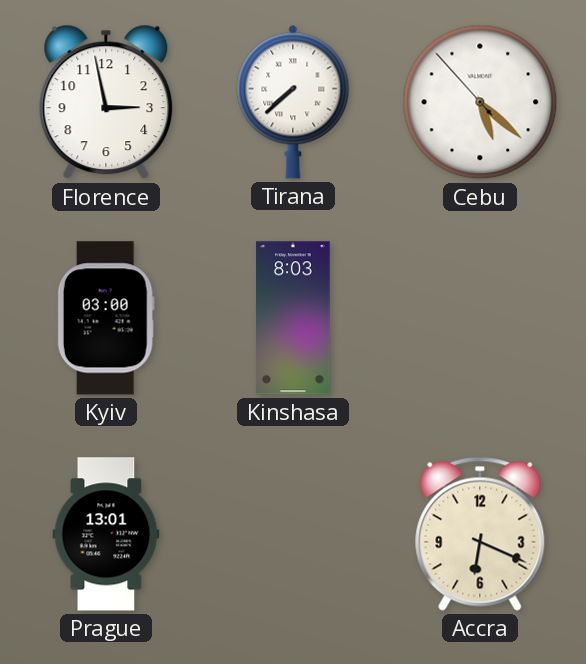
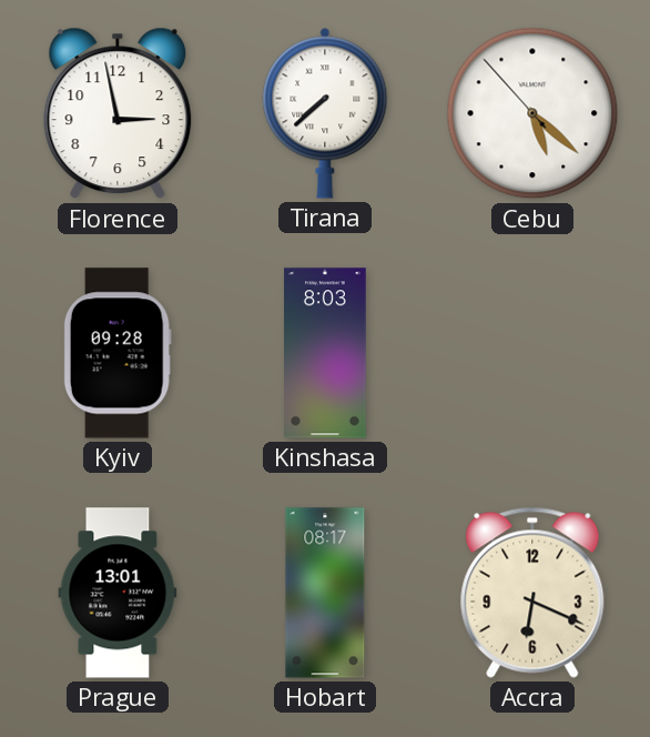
Kyiv: 03:00 -> 09:28
Hobart: none -> 08:17
